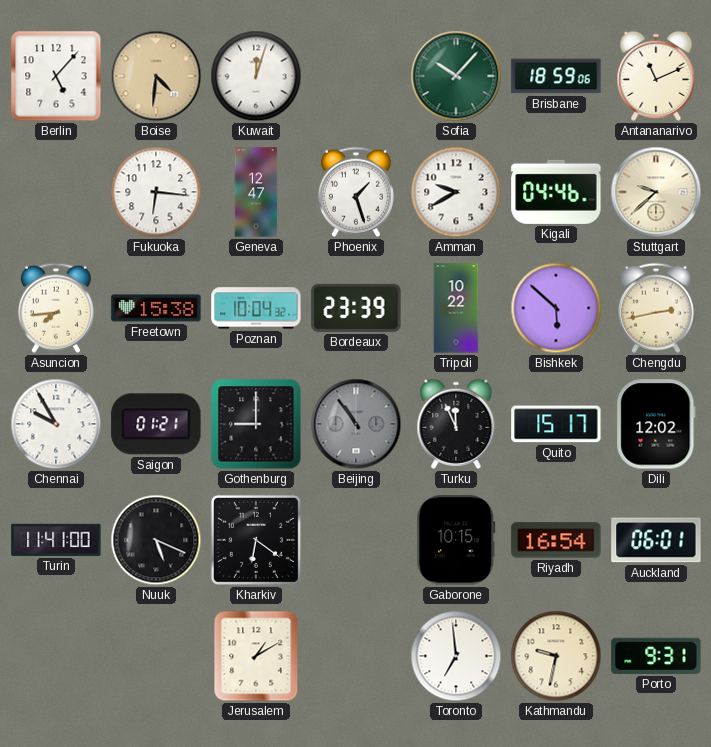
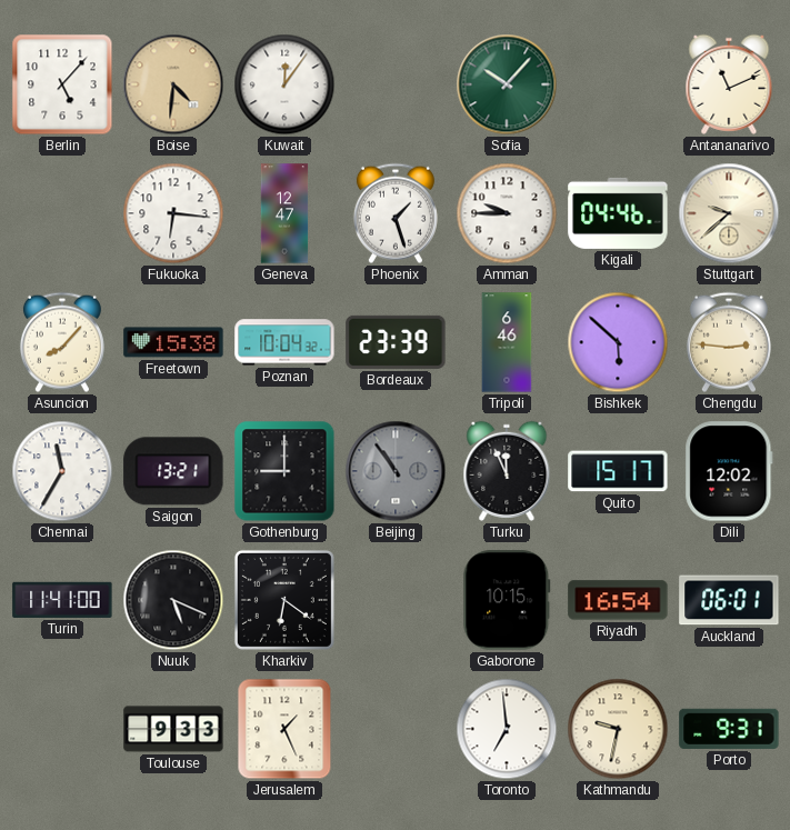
Kuwait: 12:03 -> 12:06
Brisbane: 18:59 -> none
Amman: 9:40 -> 9:45
Asuncion: 7:44 -> 8:07
Tripoli: 10:22 -> 6:46
Chengdu: 2:43 -> 2:46
Chennai: 9:55 -> 11:35
Saigon: 01:21 -> 13:21
Toulouse: none -> 9:33
Jerusalem: 1:10 -> 1:26
